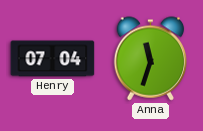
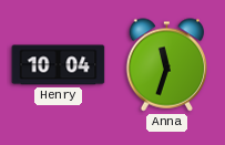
Henry: 07:04 -> 10:04
